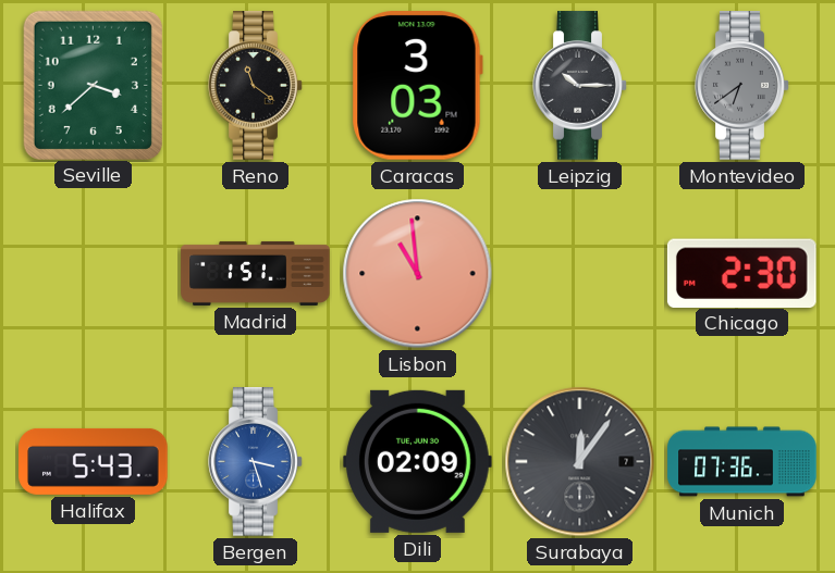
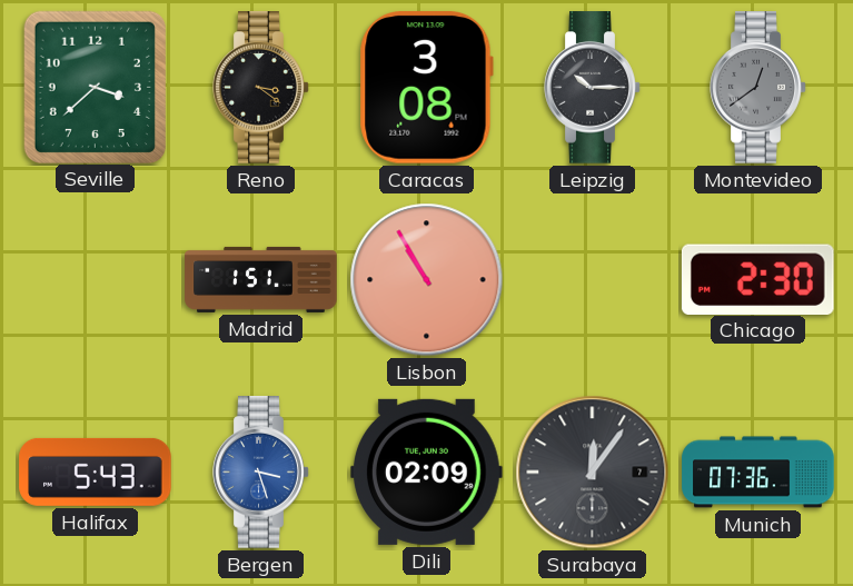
Reno: 11:21 -> 3:21
Caracas: 3:03 -> 3:08
Montevideo: 6:39 -> 12:39
Lisbon: 10:59 -> 10:55
